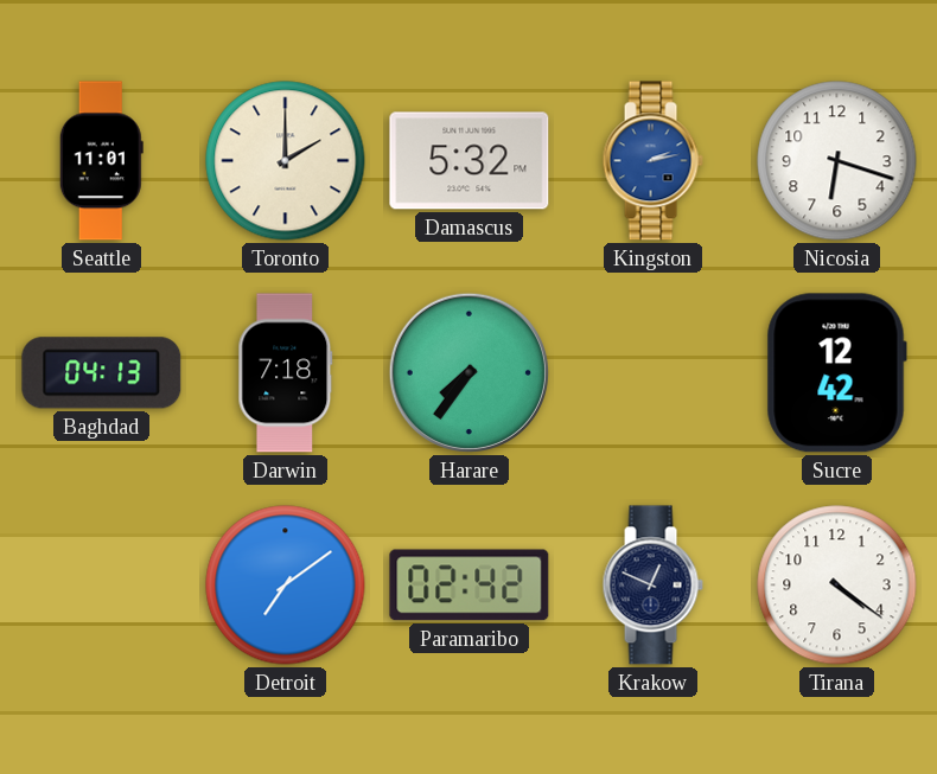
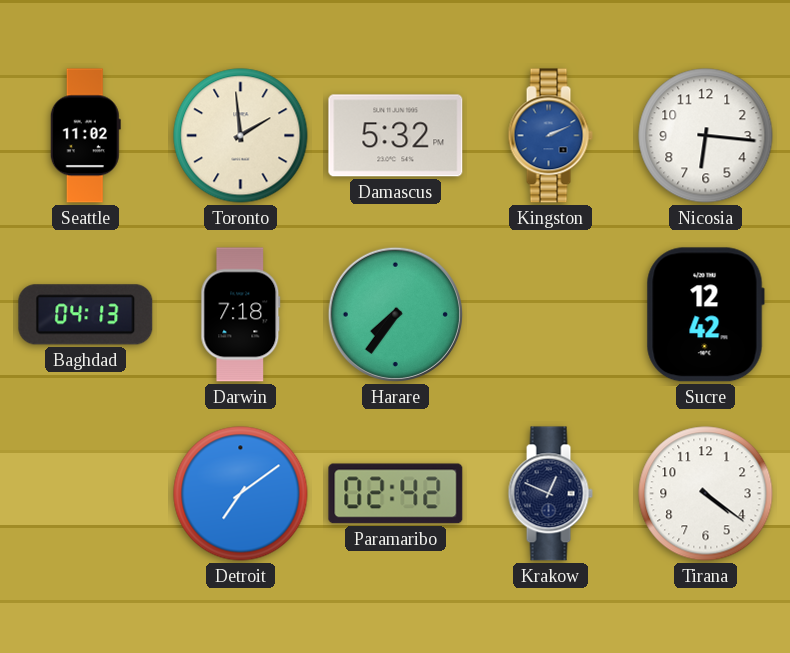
Seattle: 11:01 -> 11:02
Toronto: 2:00 -> 1:59
Kingston: 2:13 -> 2:11
Nicosia: 6:18 -> 6:16
